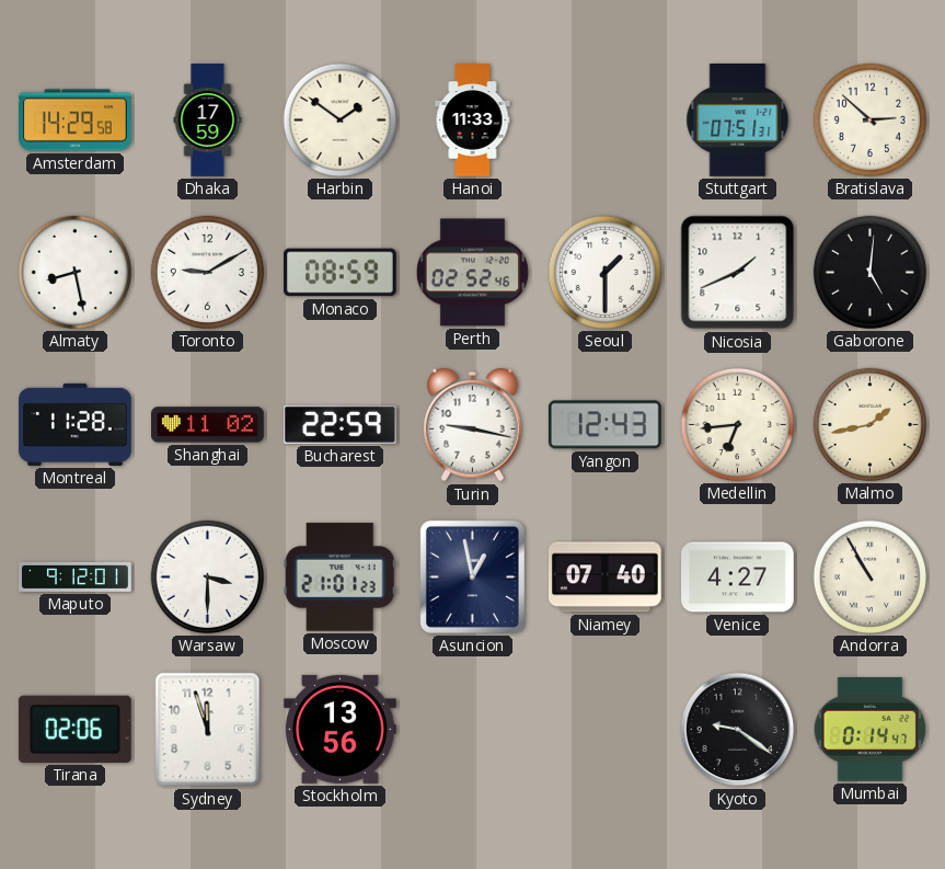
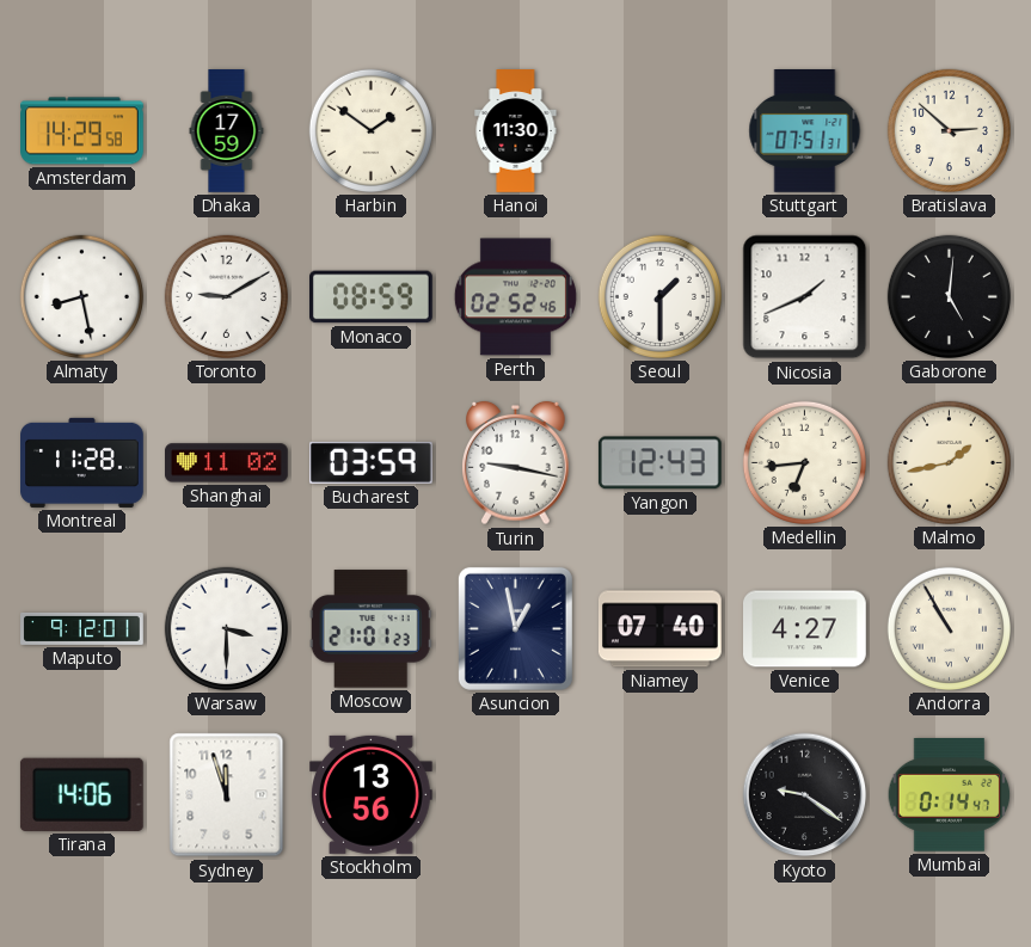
Hanoi: 11:33 -> 11:30
Bucharest: 22:59 -> 03:59
Tirana: 02:06 -> 14:06
